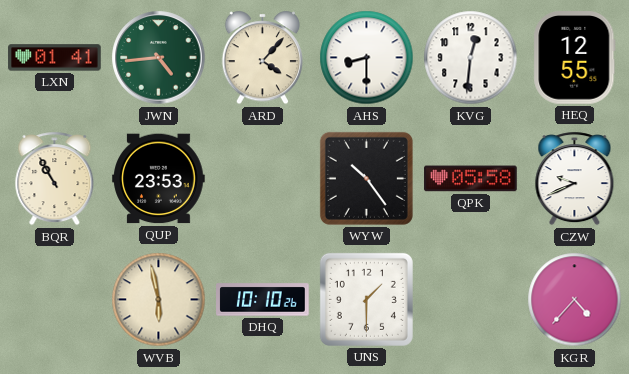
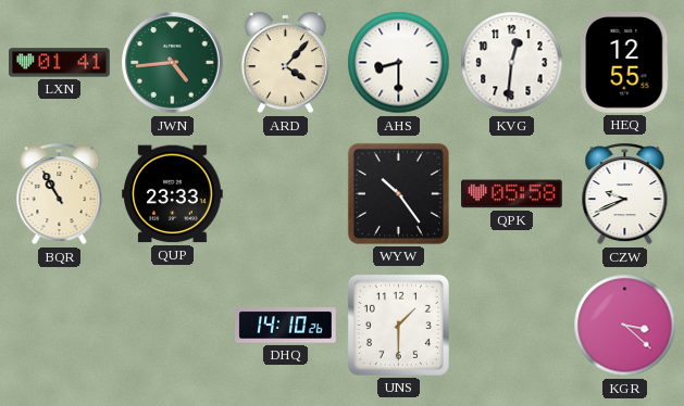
QUP: 23:53 -> 23:33
WVB: 5:58 -> none
DHQ: 10:10 -> 14:10
KGR: 4:37 -> 3:22
